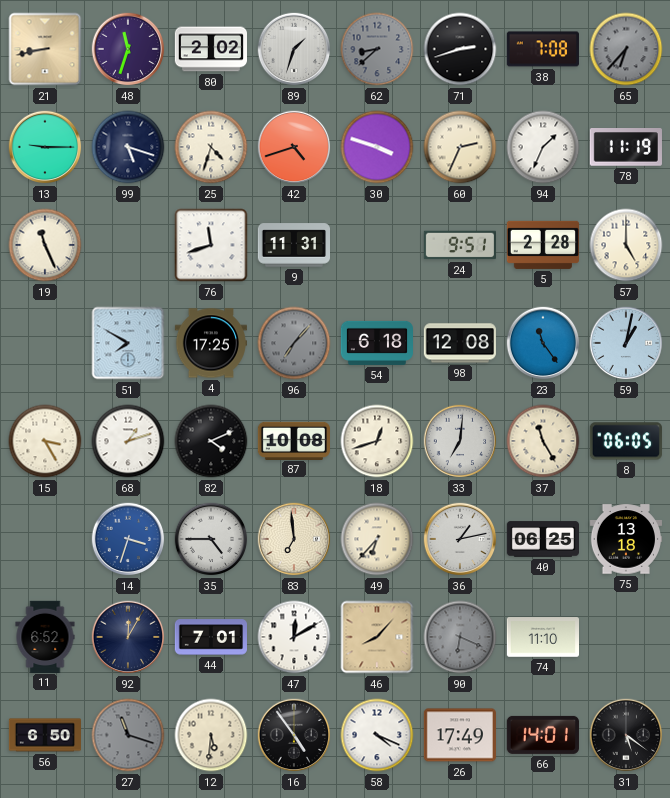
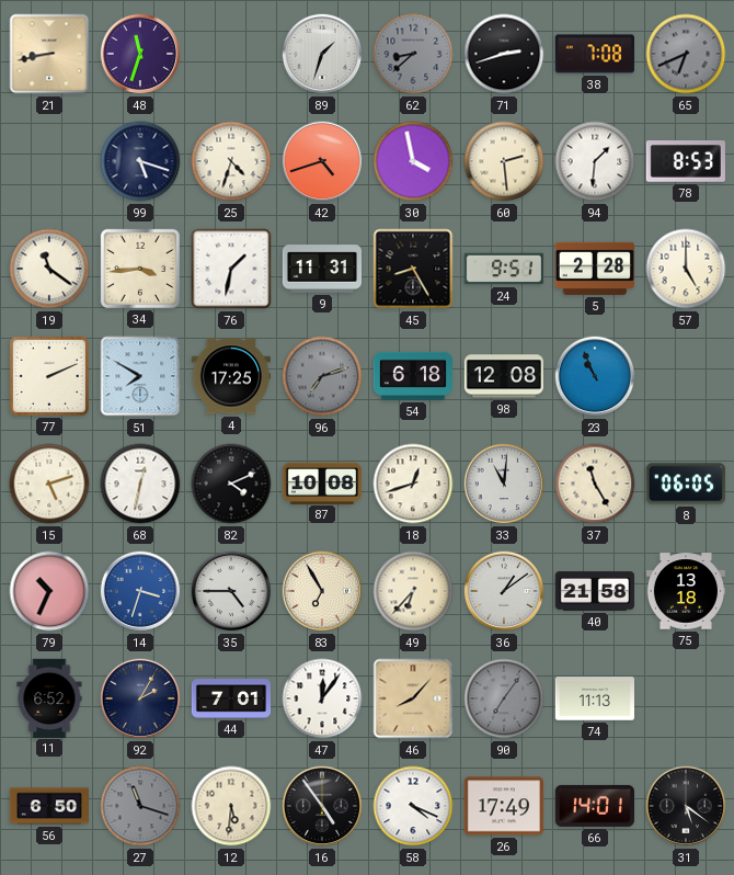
80: 2:02 -> none
65: 6:37 -> 6:41
13: 9:15 -> none
30: 3:48 -> 3:58
60: 2:34 -> 2:29
94: 1:34 -> 1:31
78: 11:19 -> 8:53
19: 11:26 -> 11:21
34: none -> 3:44
76: 11:42 -> 1:32
45: none -> 8:25
77: none -> 2:11
96: 7:07 -> 7:12
23: 11:24 -> 10:56
59: 1:02 -> none
15: 3:25 -> 5:12
68: 1:12 -> 12:32
33: 7:01 -> 11:01
79: none -> 10:34
83: 6:59 -> 6:55
36: 1:13 -> 1:09
40: 06:25 -> 21:58
92: 12:05 -> 2:05
47: 12:10 -> 12:06
90: 6:19 -> 7:06
74: 11:10 -> 11:13
